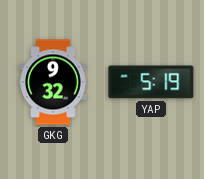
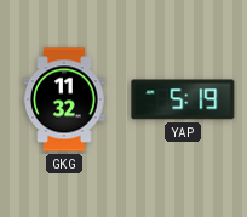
GKG: 9:32 -> 11:32
